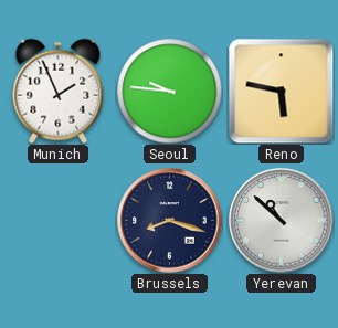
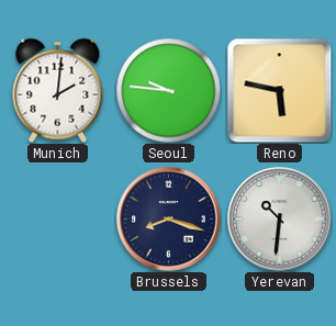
Munich: 1:56 -> 2:01
Yerevan: 10:52 -> 10:31
